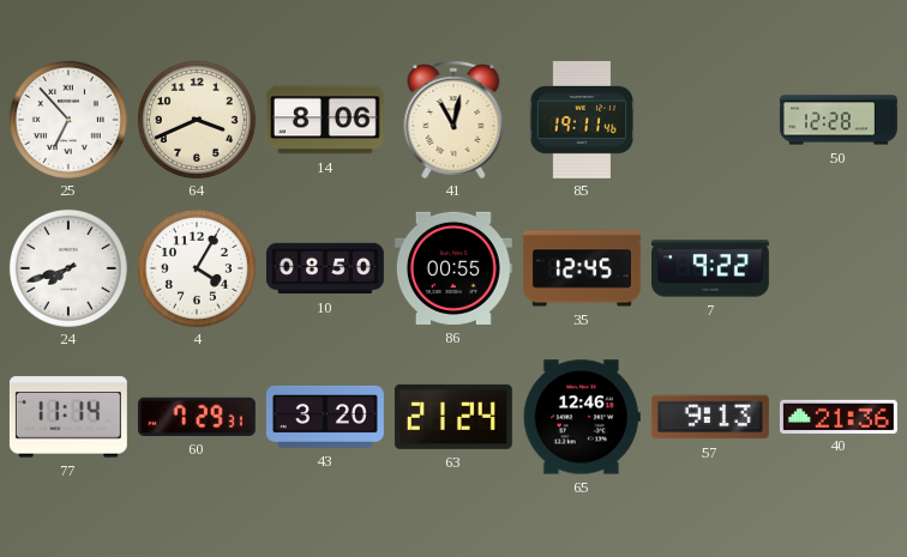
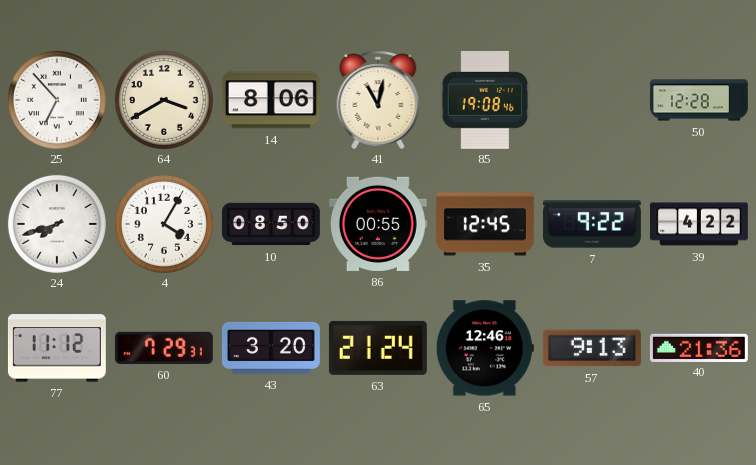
64: 3:41 -> 3:40
85: 19:11 -> 19:08
39: none -> 4:22
77: 11:14 -> 11:12
